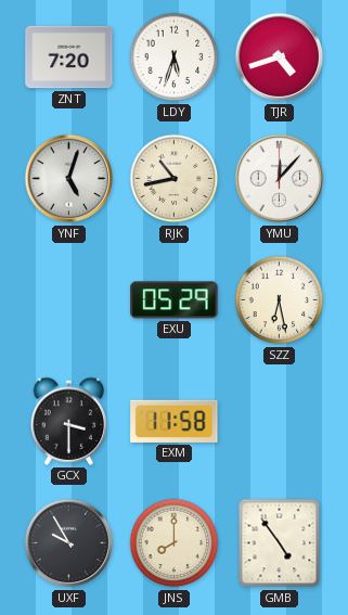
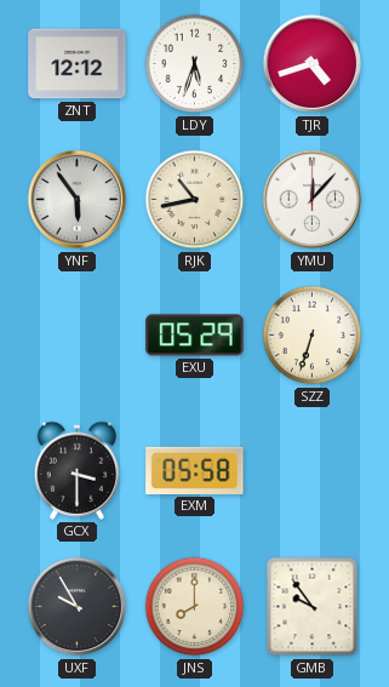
ZNT: 7:20 -> 12:12
YNF: 5:03 -> 5:54
SZZ: 6:28 -> 6:33
EXM: 11:58 -> 05:58
GMB: 4:54 -> 9:54
